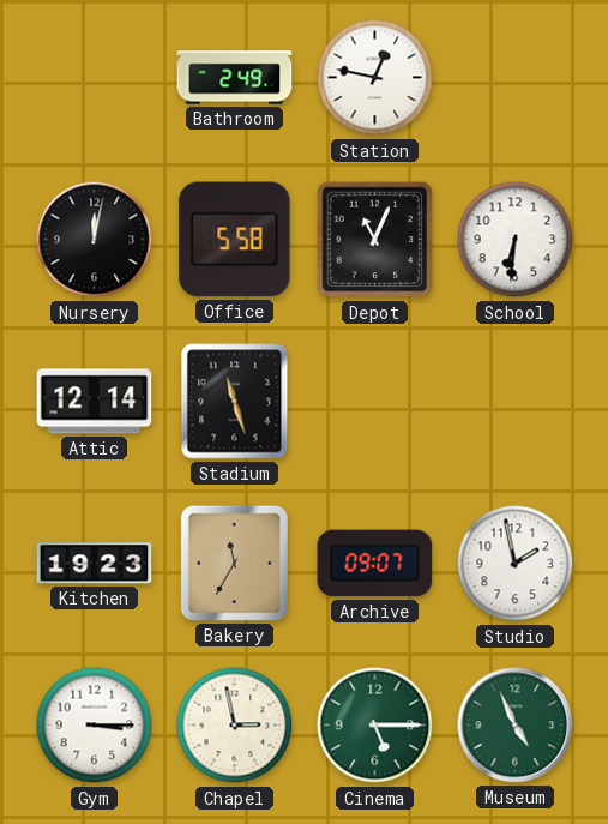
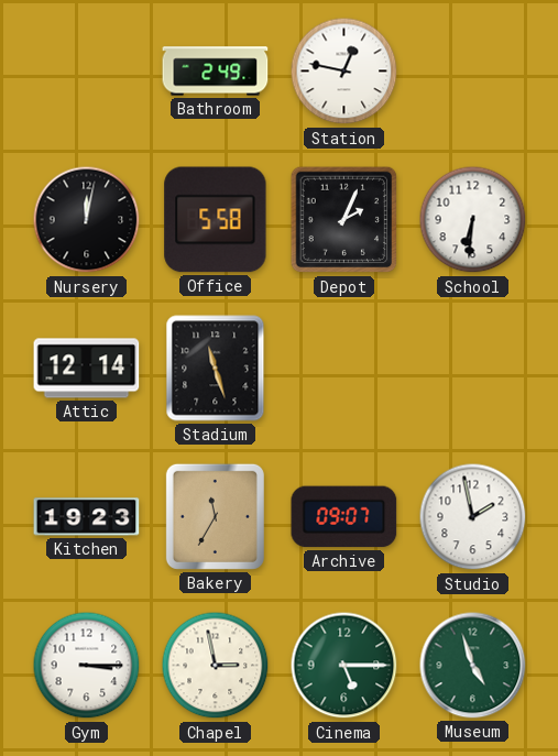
Depot: 11:04 -> 2:04
Museum: 4:56 -> 4:57
